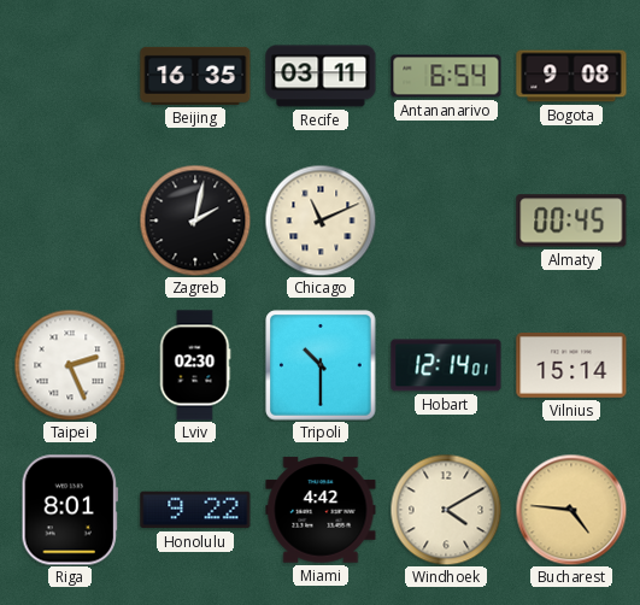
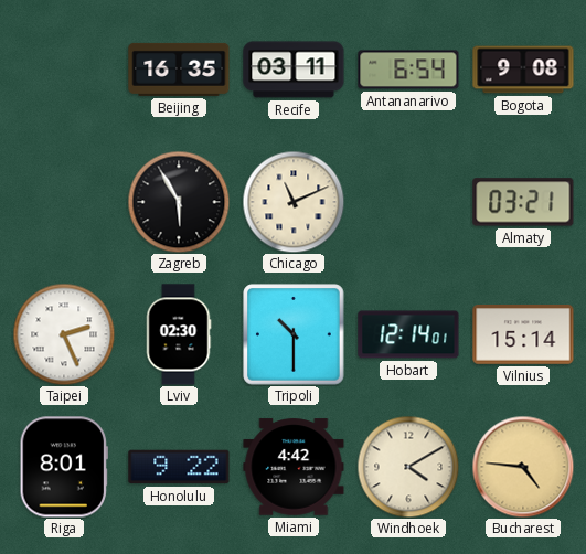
Zagreb: 2:02 -> 5:55
Almaty: 00:45 -> 03:21
